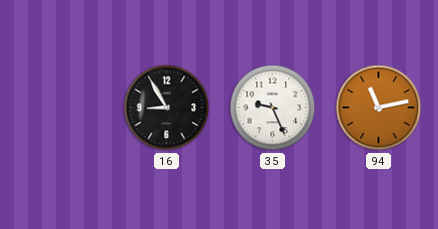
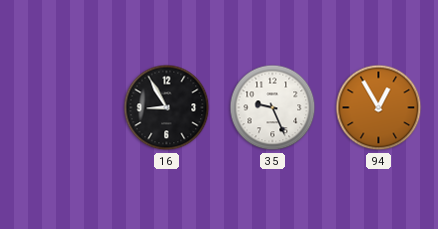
94: 11:13 -> 12:55
